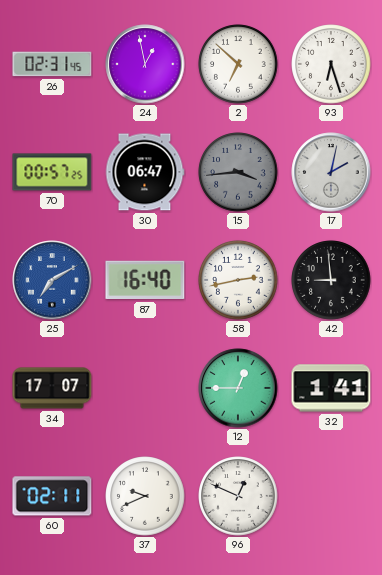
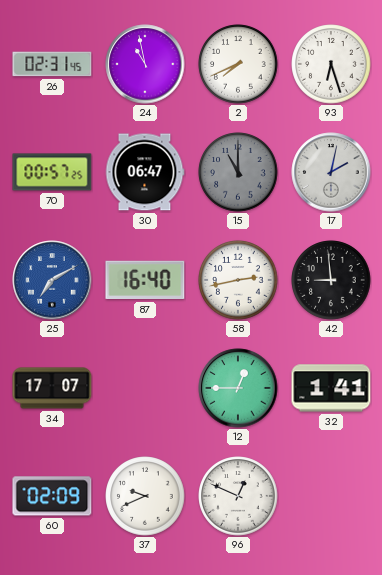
24: 12:58 -> 10:58
2: 6:52 -> 7:41
15: 3:44 -> 11:00
60: 02:11 -> 02:09
